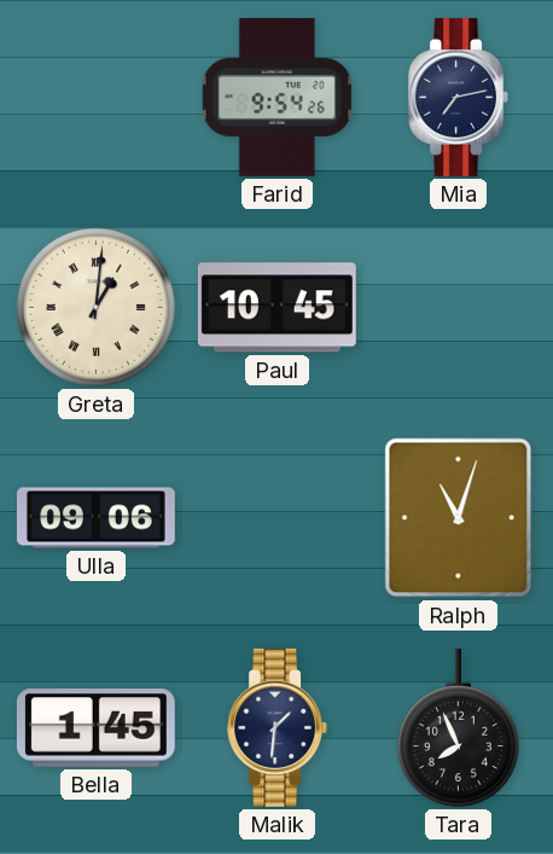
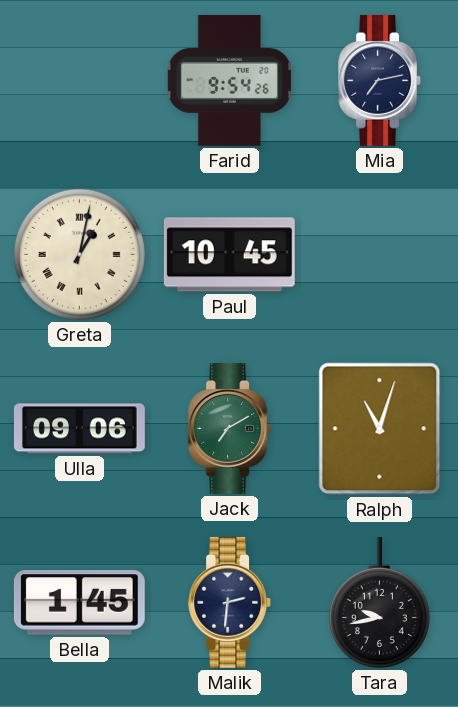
Greta: 1:01 -> 1:02
Jack: none -> 7:10
Malik: 1:31 -> 2:31
Tara: 7:56 -> 9:43
